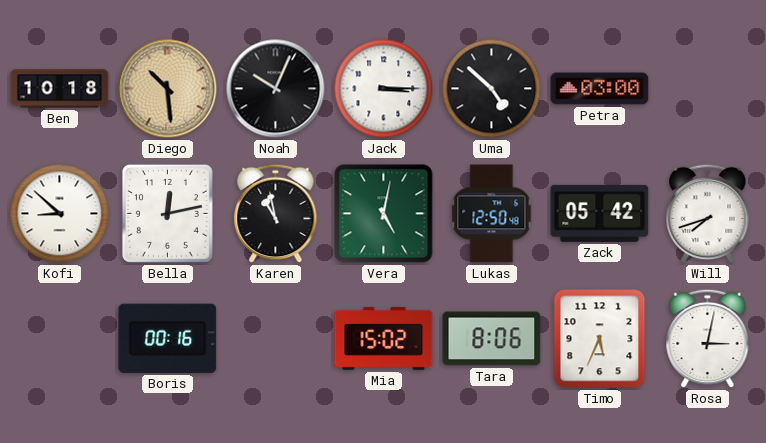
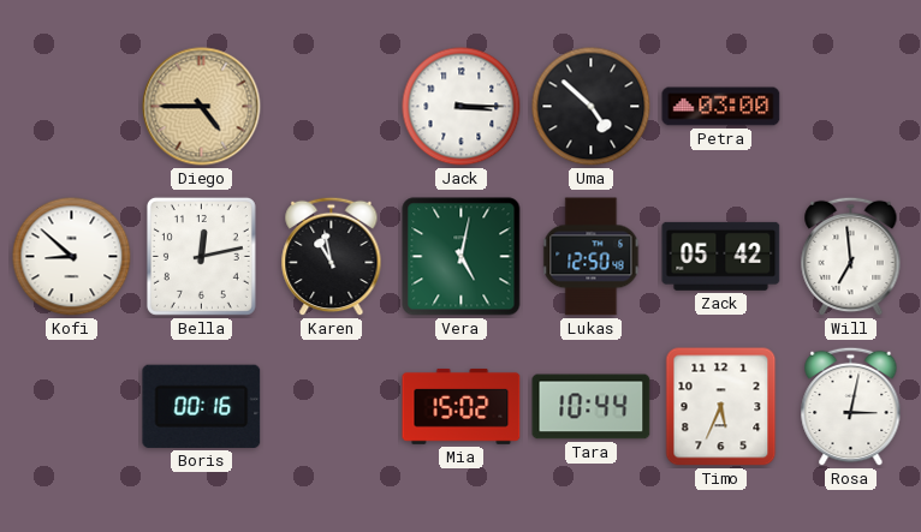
Ben: 10:18 -> none
Diego: 10:29 -> 4:45
Noah: 10:04 -> none
Will: 7:42 -> 6:59
Tara: 8:06 -> 10:44
